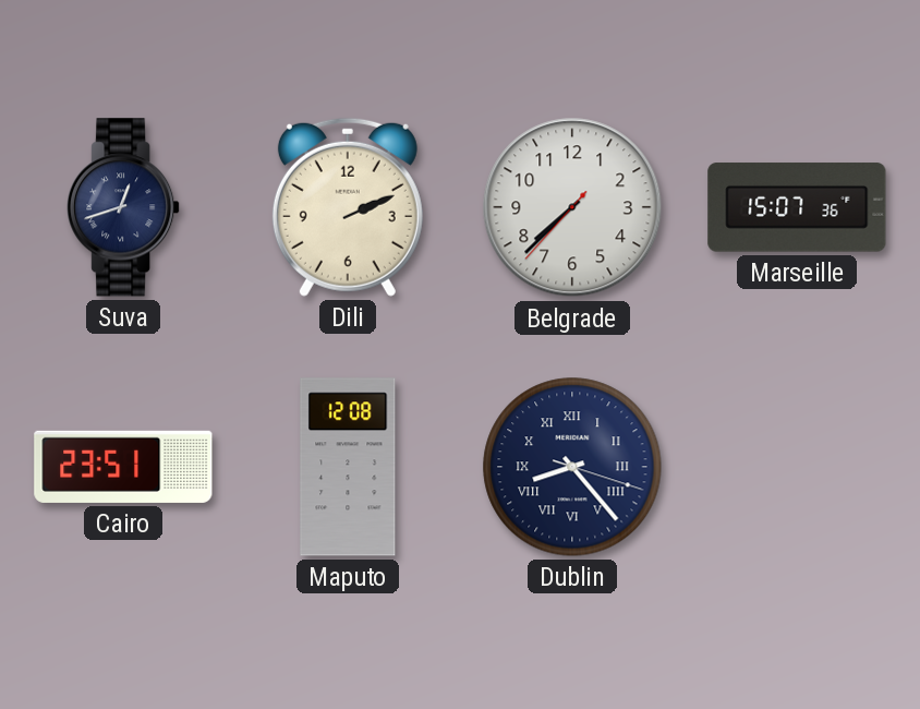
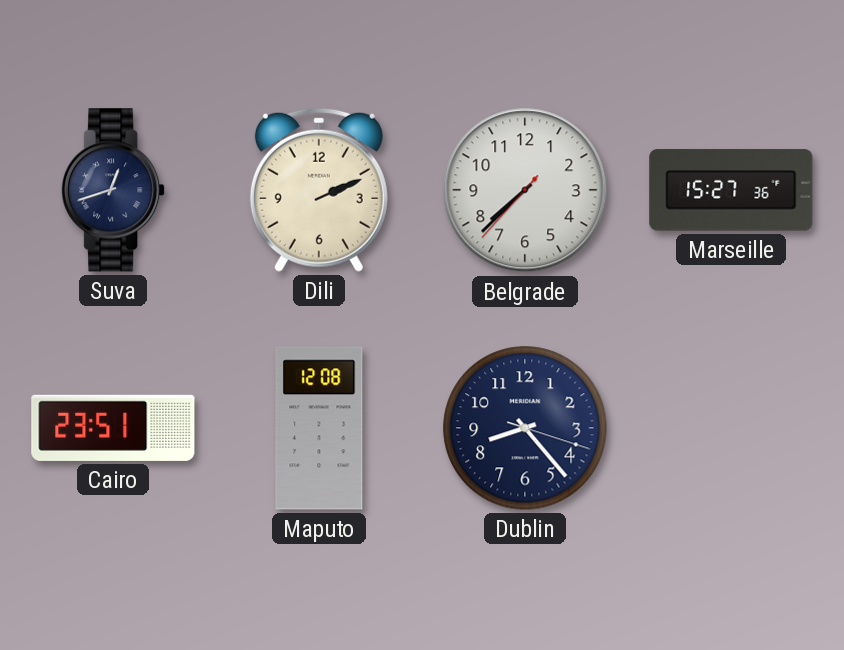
Marseille: 15:07 -> 15:27
Dublin numerals: Roman -> Arabic
